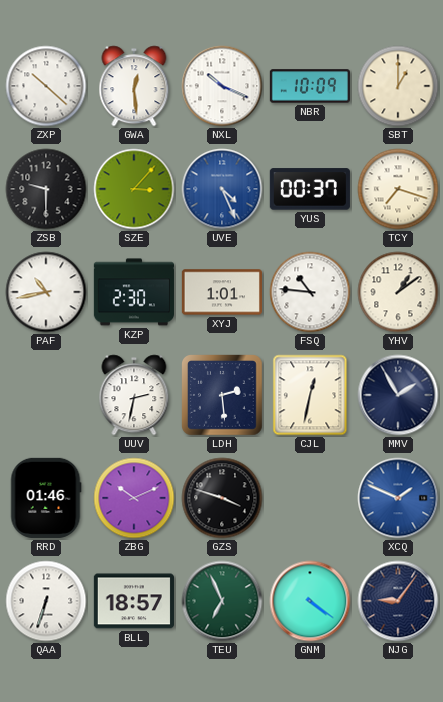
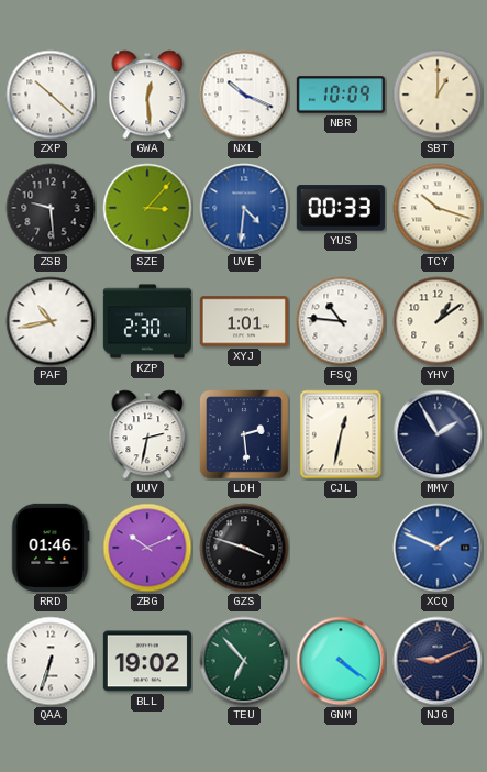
ZSB: 9:30 -> 9:29
UVE: 4:26 -> 4:31
YUS: 00:37 -> 00:33
TCY: 7:18 -> 10:18
BLL: 18:57 -> 19:02
TEU: 6:56 -> 6:53
NJG: 9:06 -> 9:11
